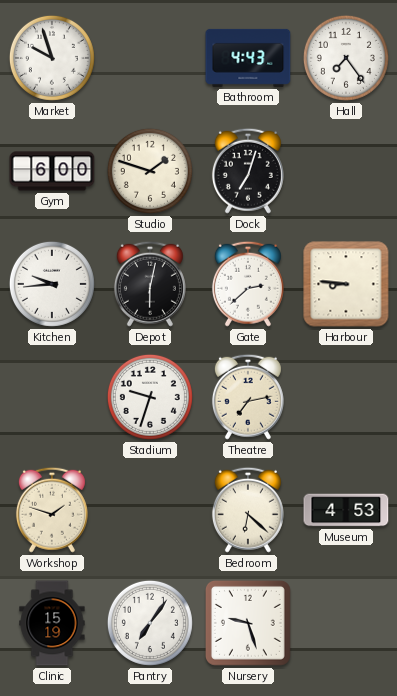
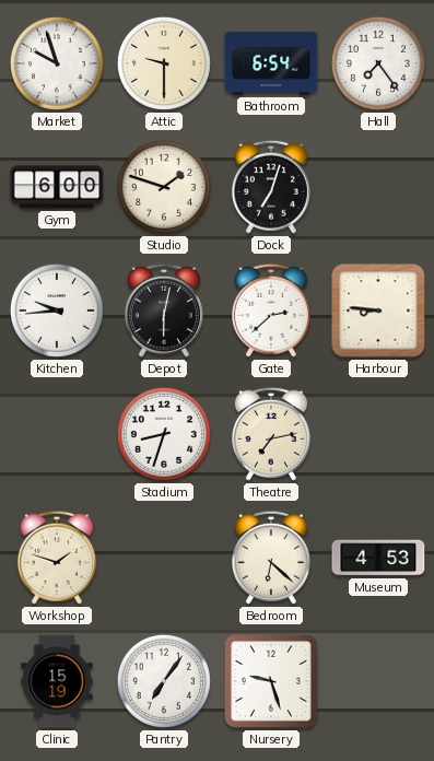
Attic: none -> 9:30
Bathroom: 4:43 -> 6:54
Stadium: 9:33 -> 8:33
